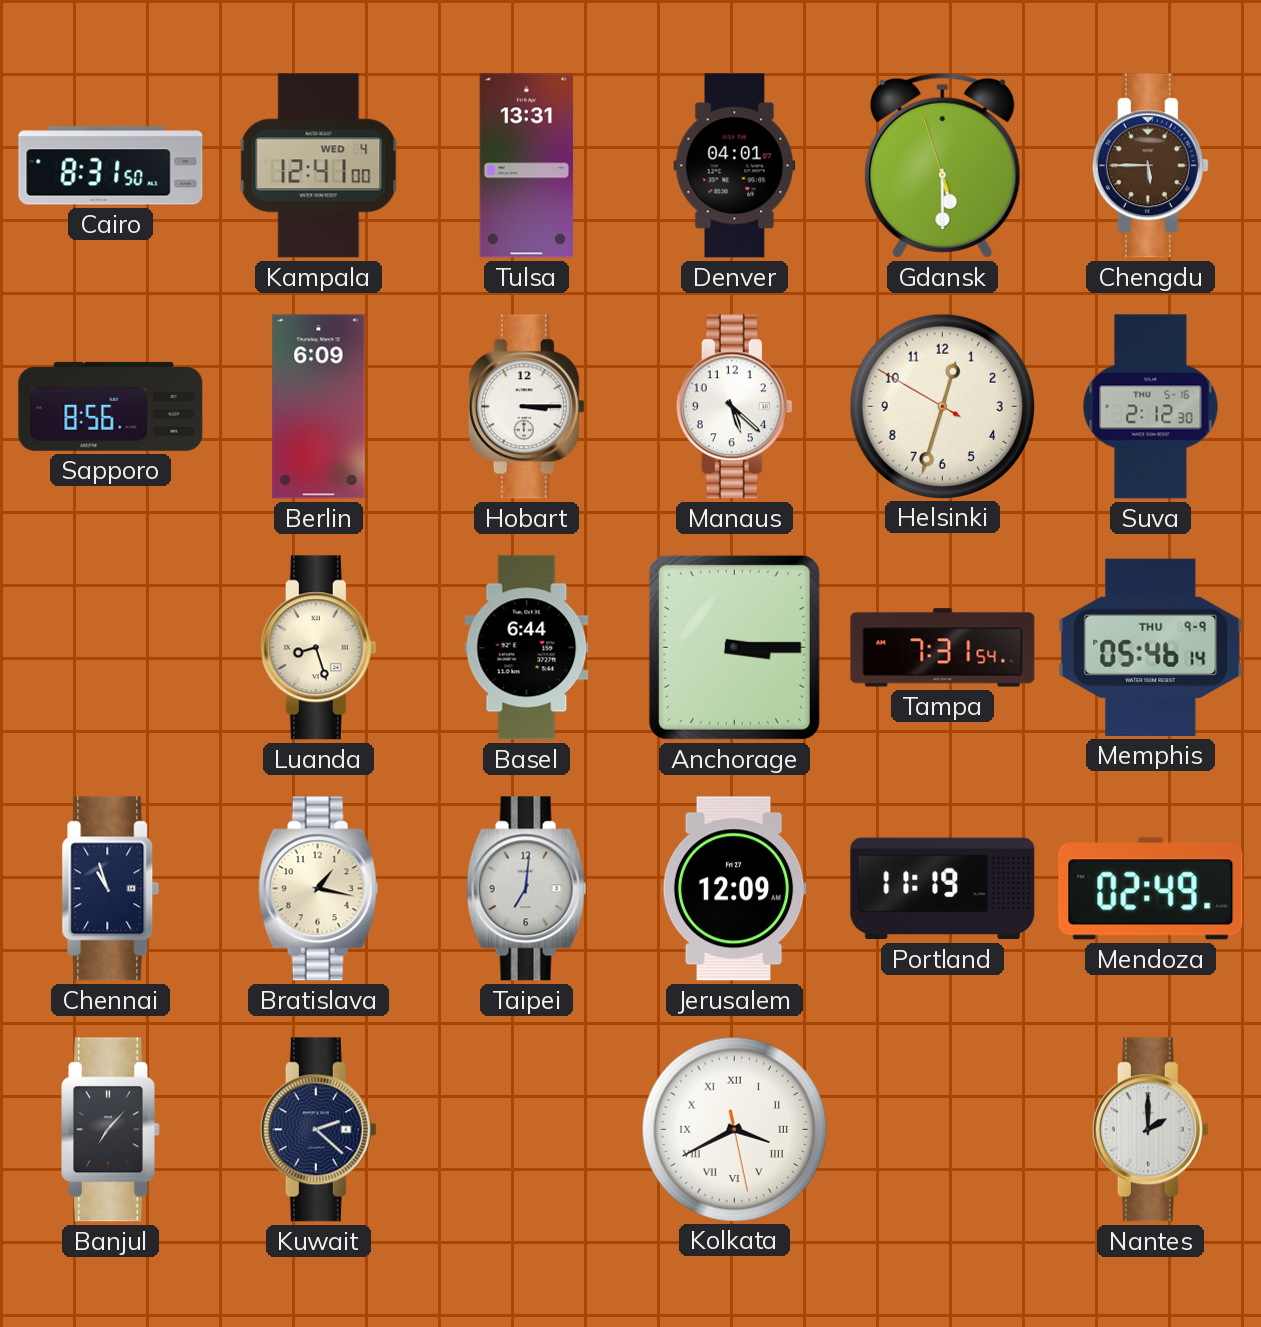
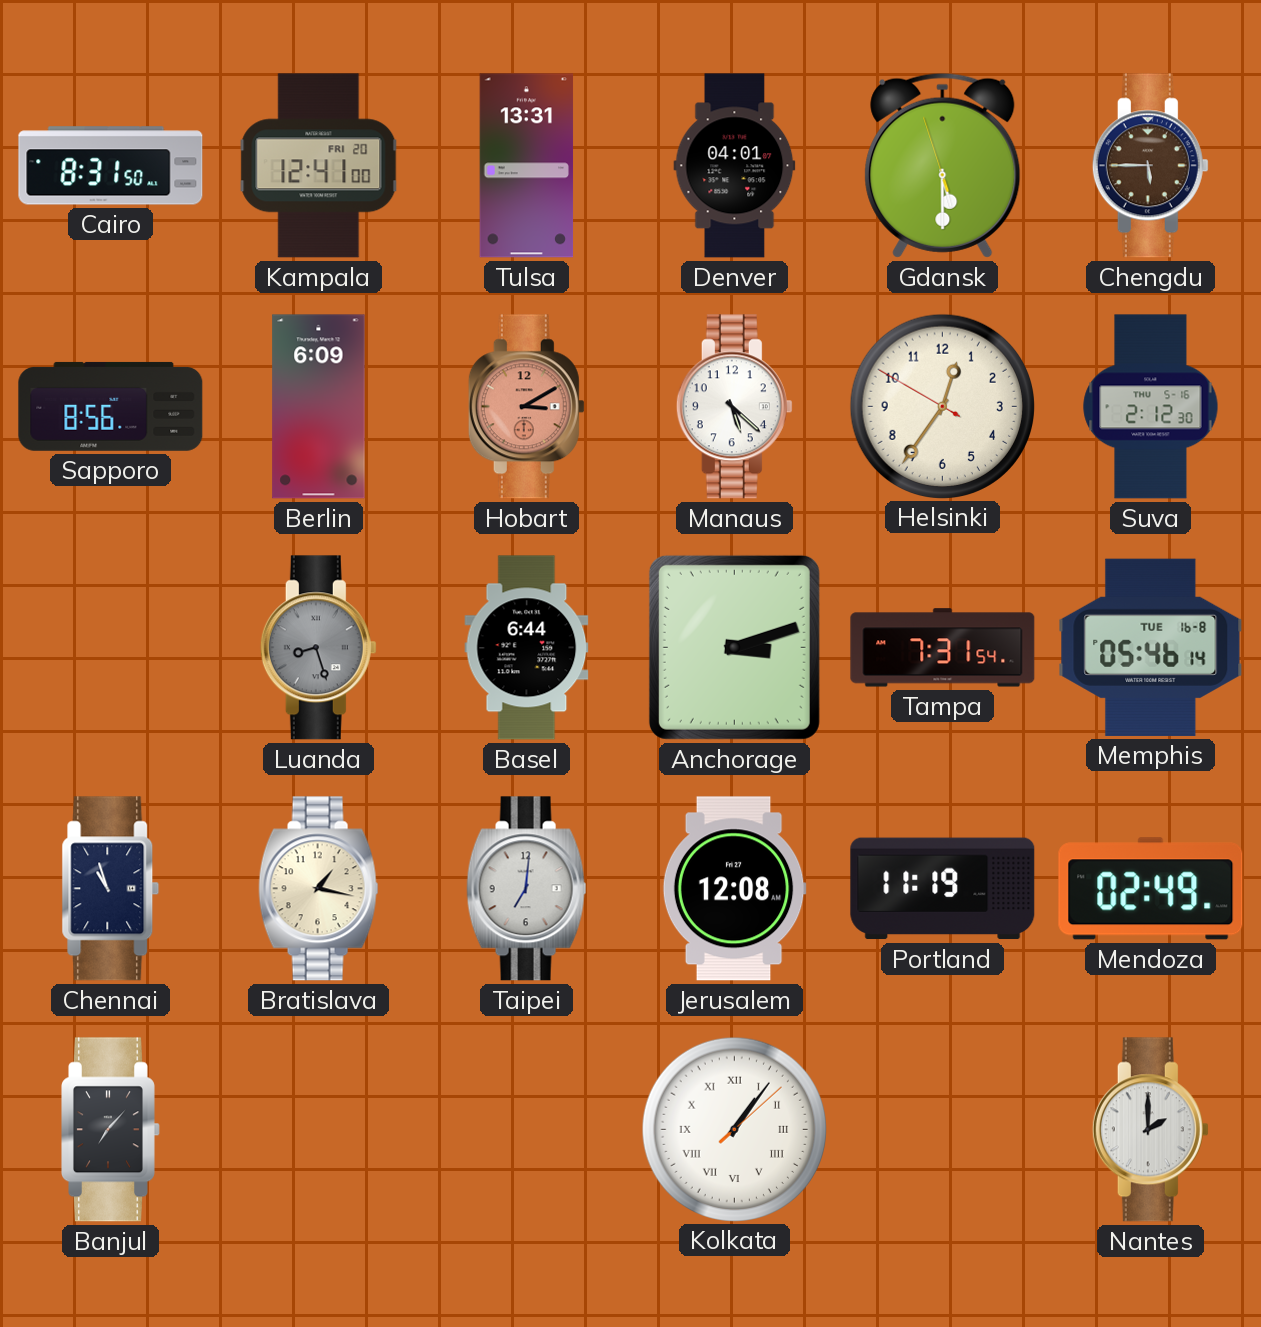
Kampala date: WED 4 -> FRI 20
Hobart: 3:15 -> 3:10
Hobart dial: white -> salmon
Helsinki: 12:32 -> 12:35
Luanda dial: cream -> grey
Anchorage: 3:15 -> 3:12
Memphis date: THU 9-9 -> TUE 16-8
Jerusalem: 12:09 -> 12:08
Kuwait: 2:22 -> none
Kolkata: 3:40 -> 1:06
